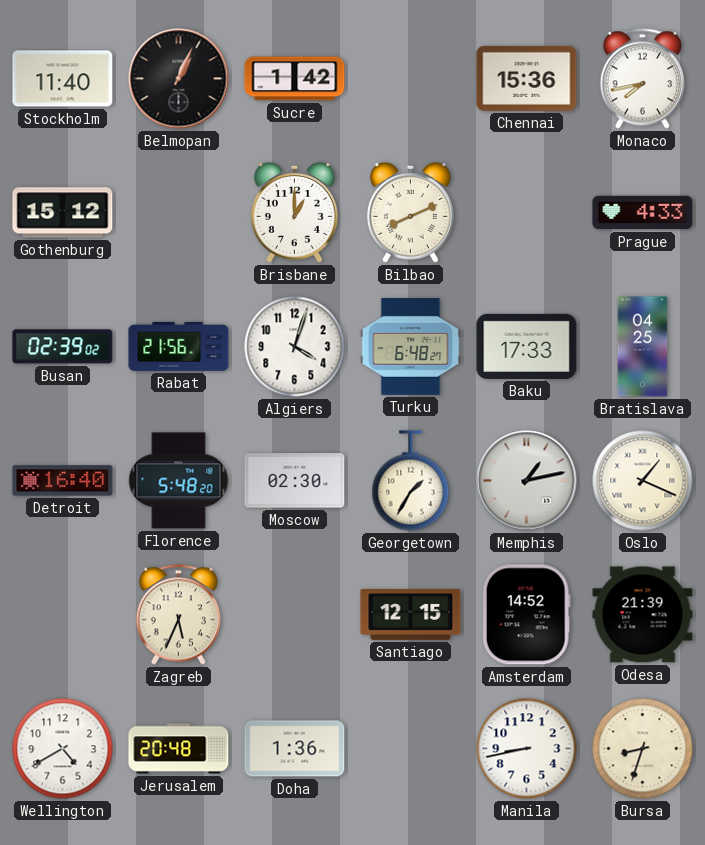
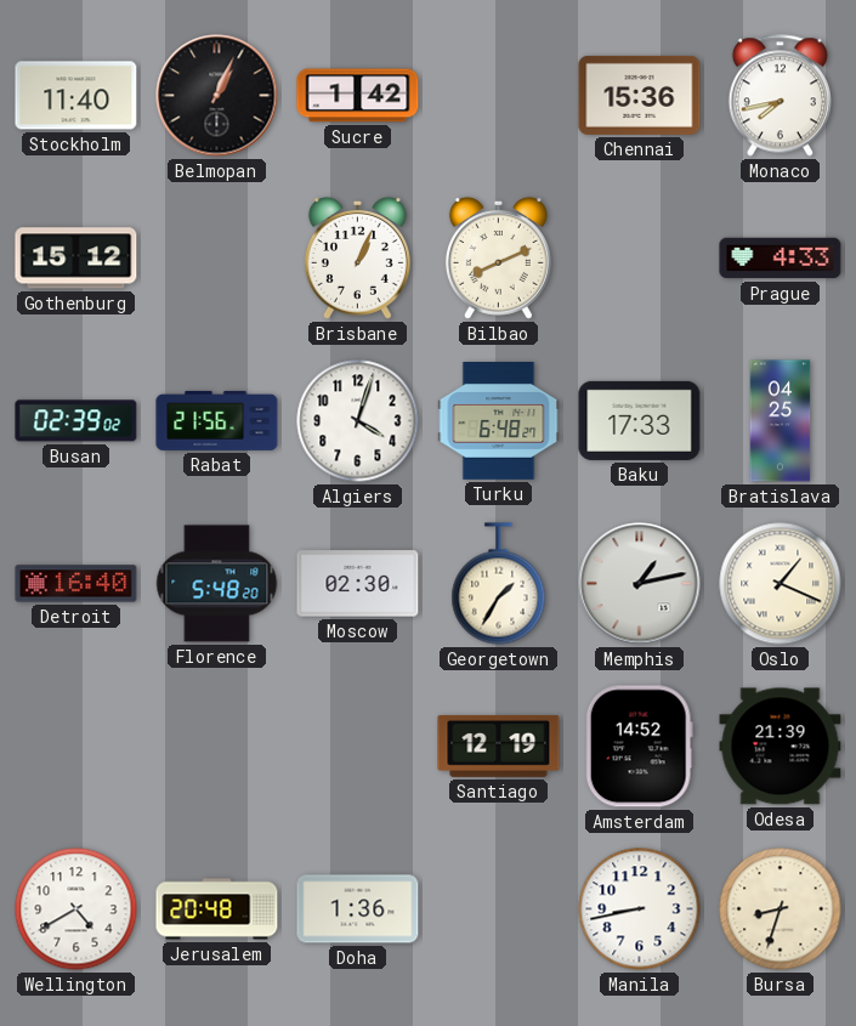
Brisbane: 1:00 -> 1:04
Zagreb: 5:34 -> none
Santiago: 12:15 -> 12:19
